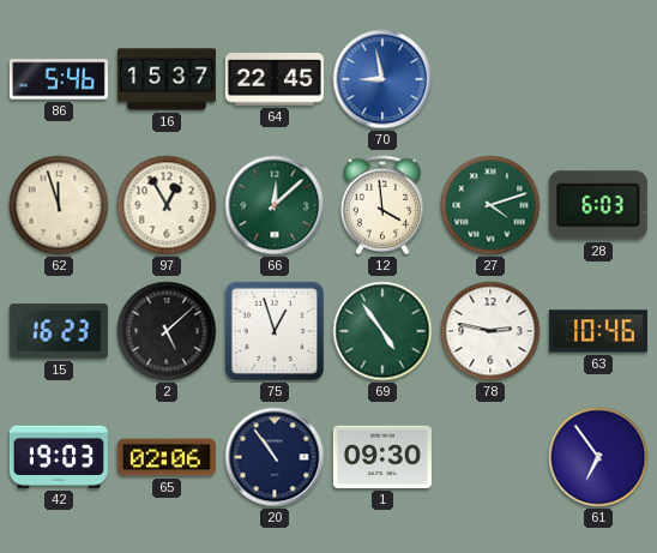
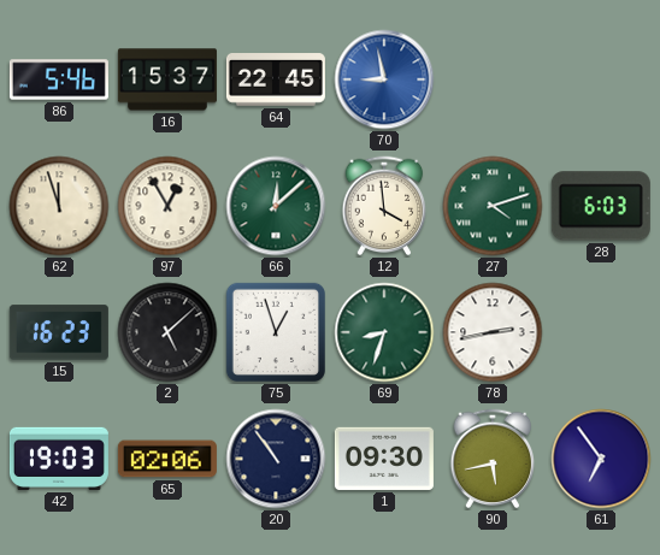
69: 4:54 -> 8:33
78: 2:47 -> 2:43
63: 10:46 -> none
90: none -> 5:43
